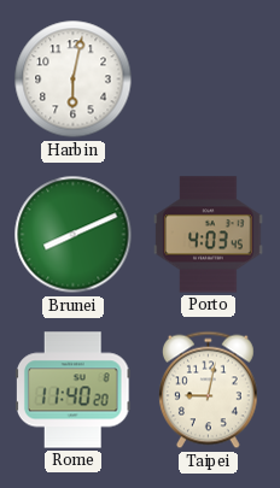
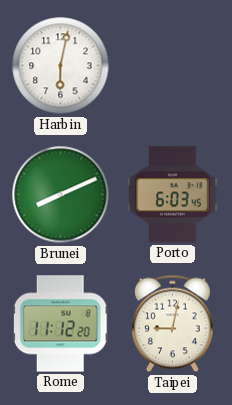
Porto: 4:03 -> 6:03
Rome: 11:40 -> 11:12
